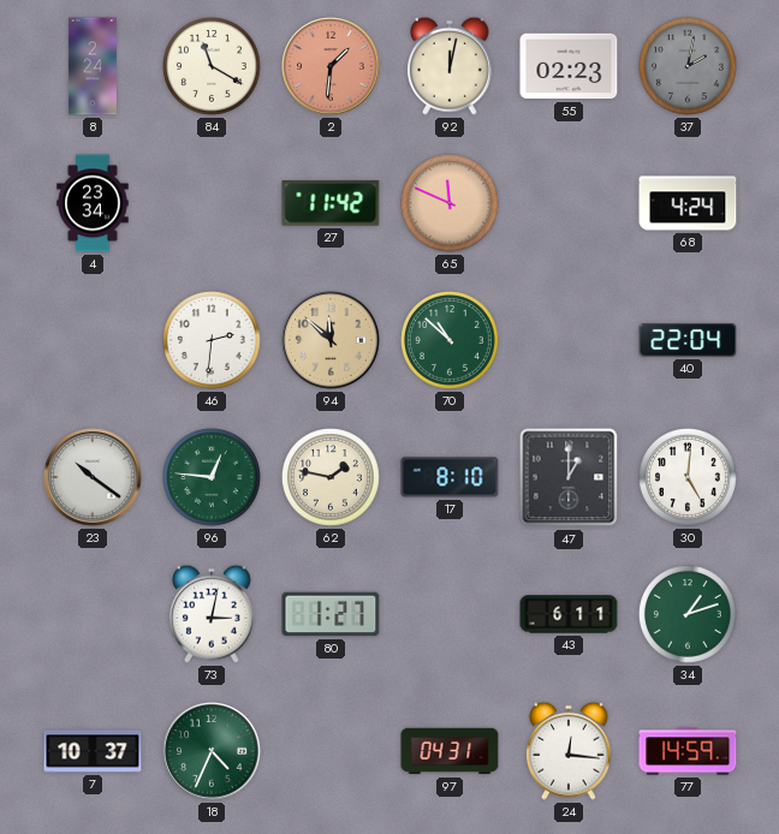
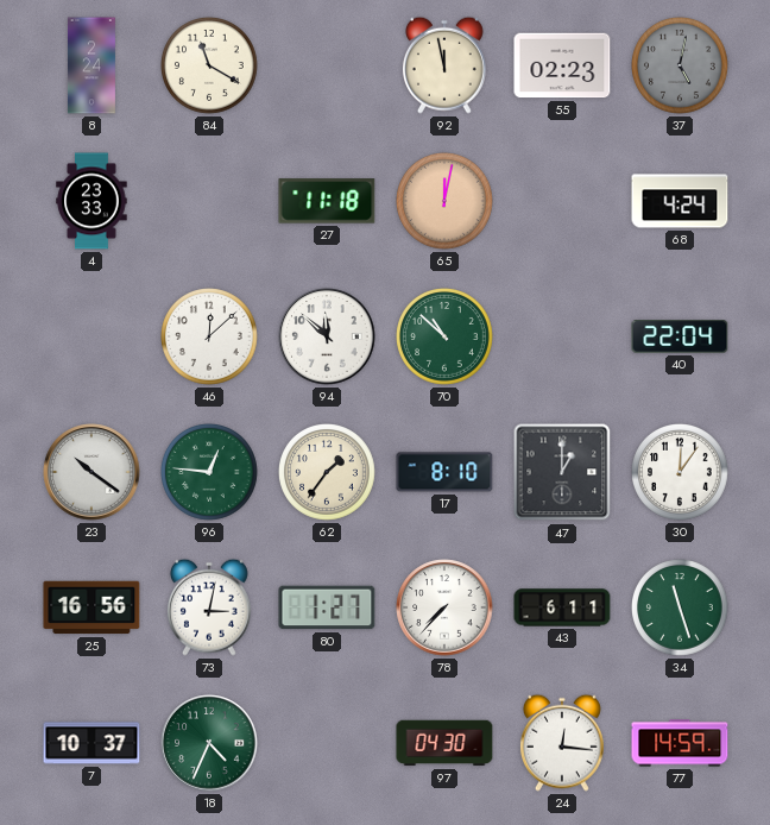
2: 1:31 -> none
92: 12:02 -> 11:58
37: 2:02 -> 5:02
4: 23:34 -> 23:33
27: 11:42 -> 11:18
65: 11:49 -> 12:02
46: 2:31 -> 12:08
94 dial: champagne -> white
62: 1:47 -> 1:36
30: 5:01 -> 12:06
25: none -> 16:56
78: none -> 7:37
34: 1:12 -> 11:27
97: 04:31 -> 04:30
